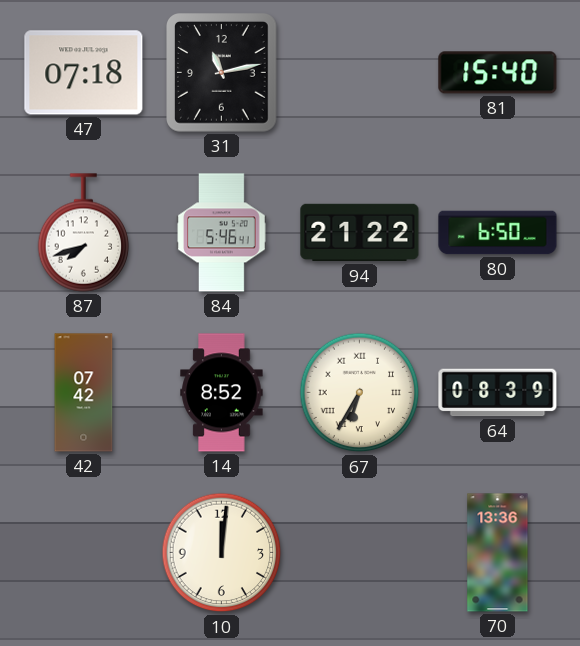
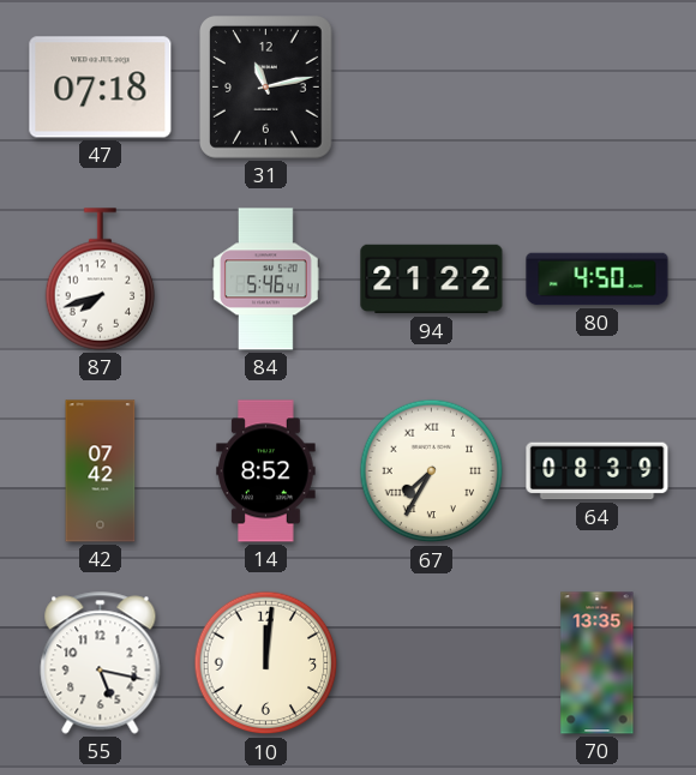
81: 15:40 -> none
80: 6:50 -> 4:50
67: 6:35 -> 7:35
55: none -> 5:17
70: 13:36 -> 13:35
